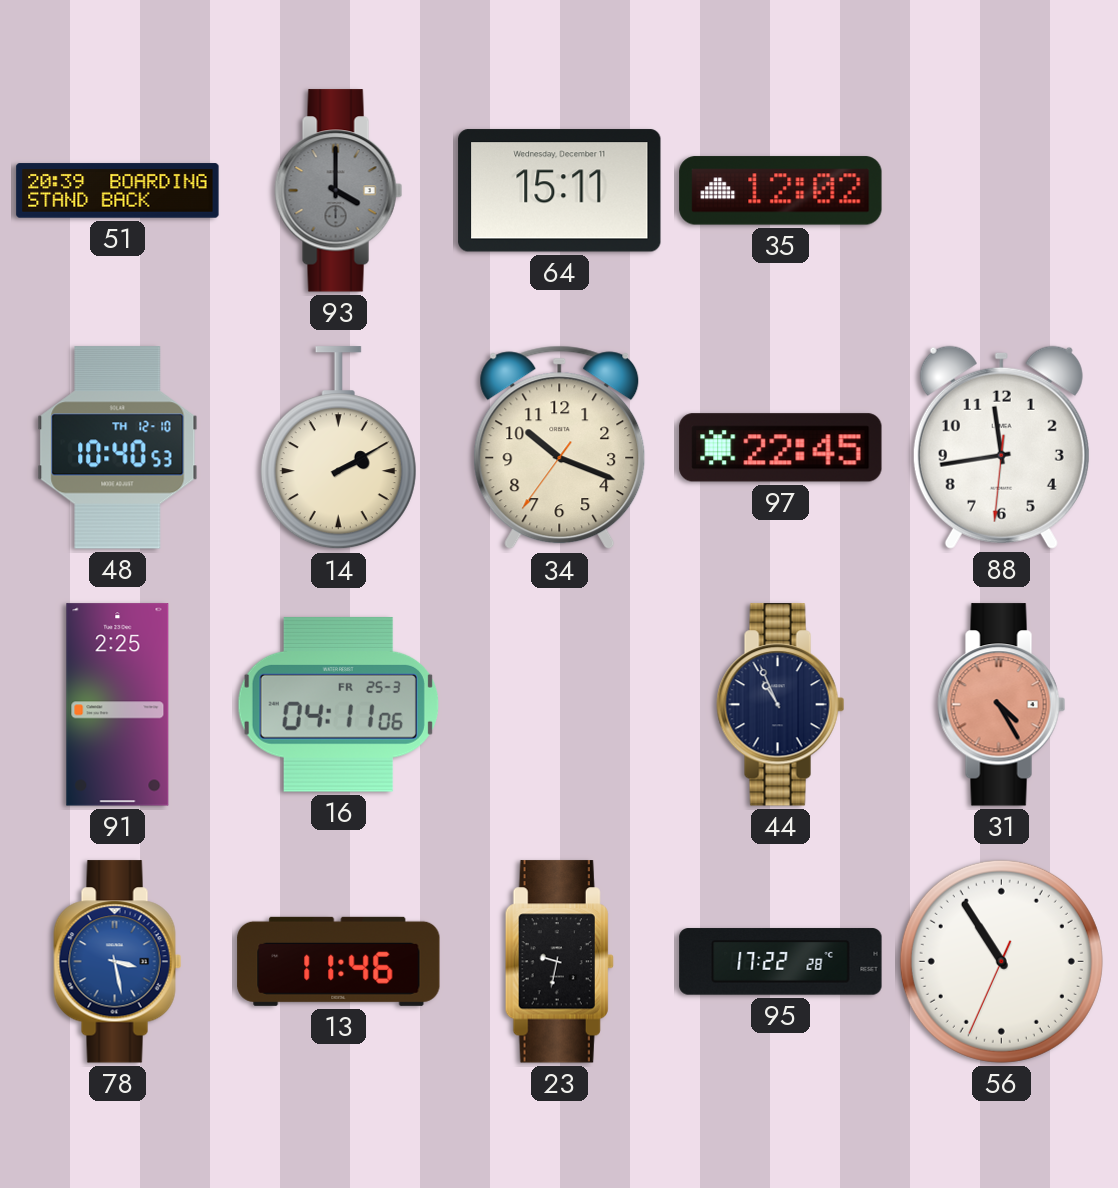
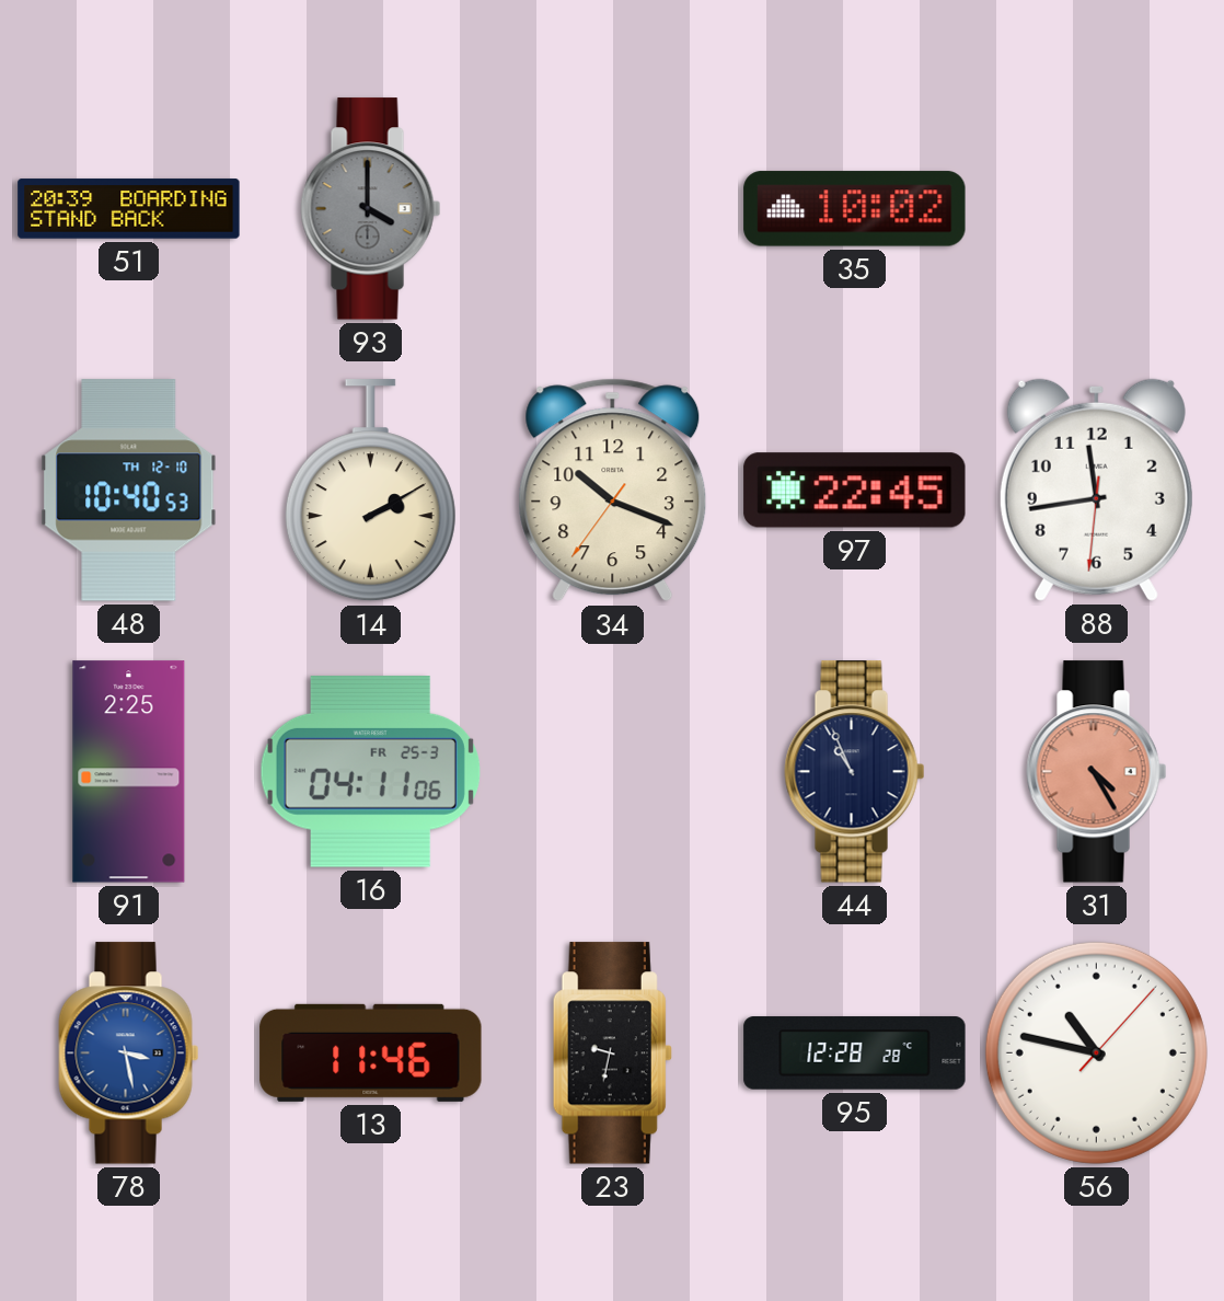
64: 15:11 -> none
35: 12:02 -> 10:02
95: 17:22 -> 12:28
56: 10:54 -> 10:47
